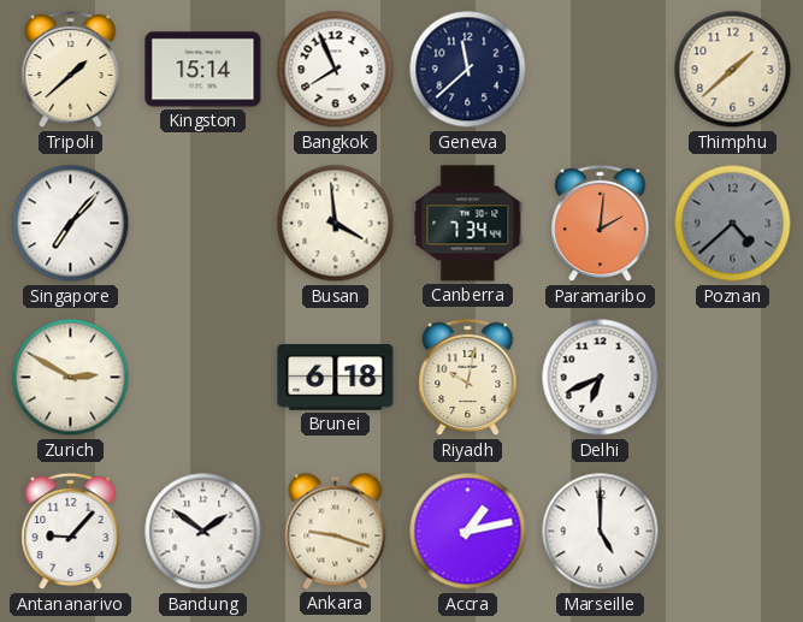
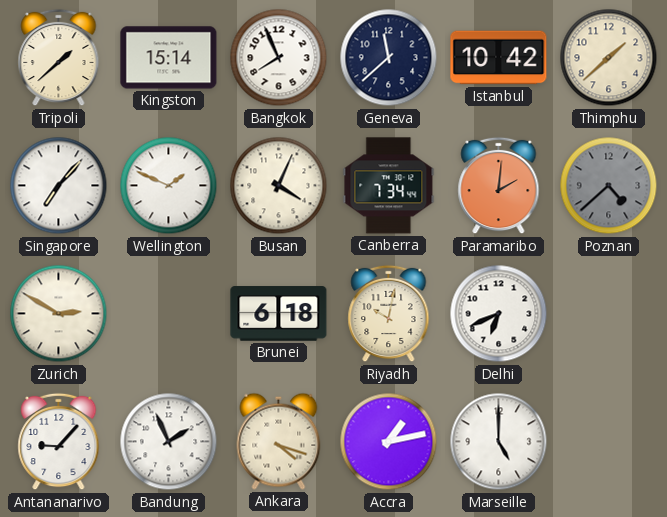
Istanbul: none -> 10:42
Wellington: none -> 1:49
Busan: 3:59 -> 4:04
Bandung: 1:51 -> 1:56
Ankara: 9:18 -> 4:18
